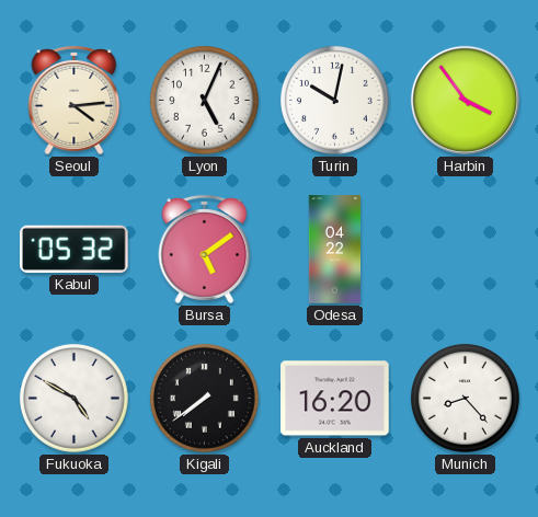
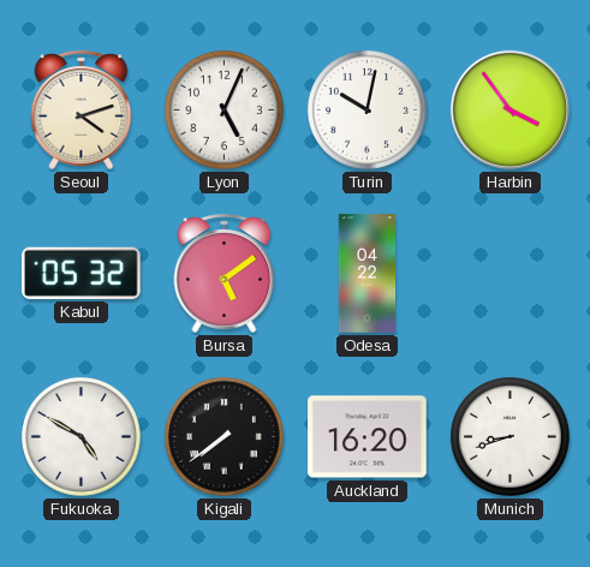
Seoul: 4:14 -> 4:12
Munich: 8:23 -> 8:42
